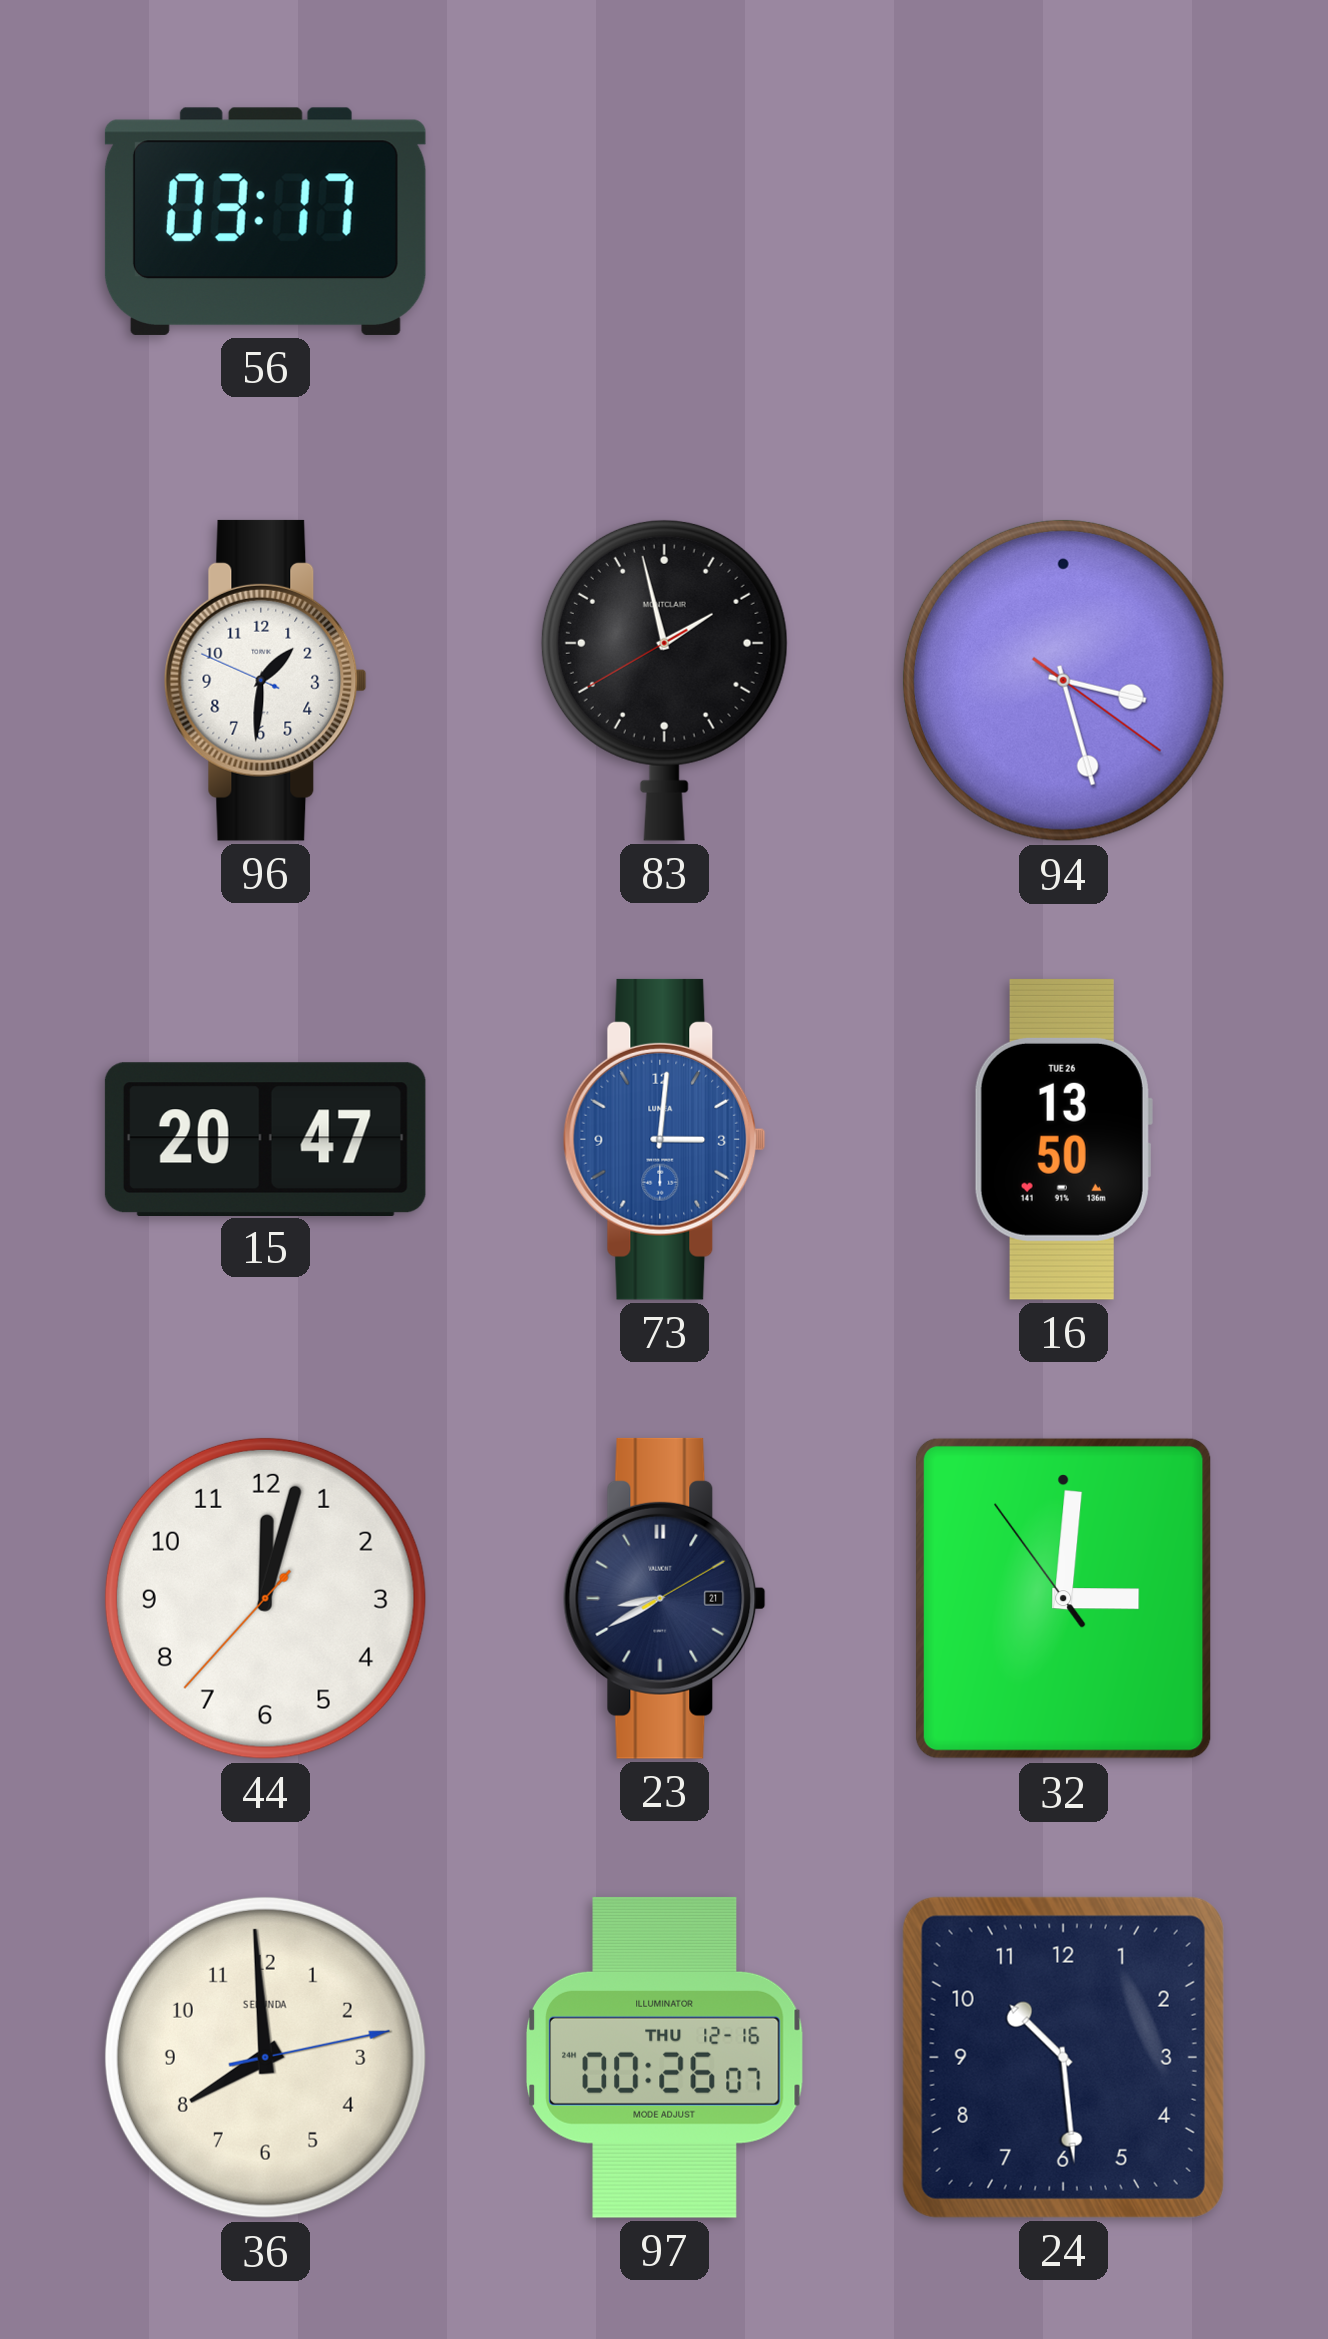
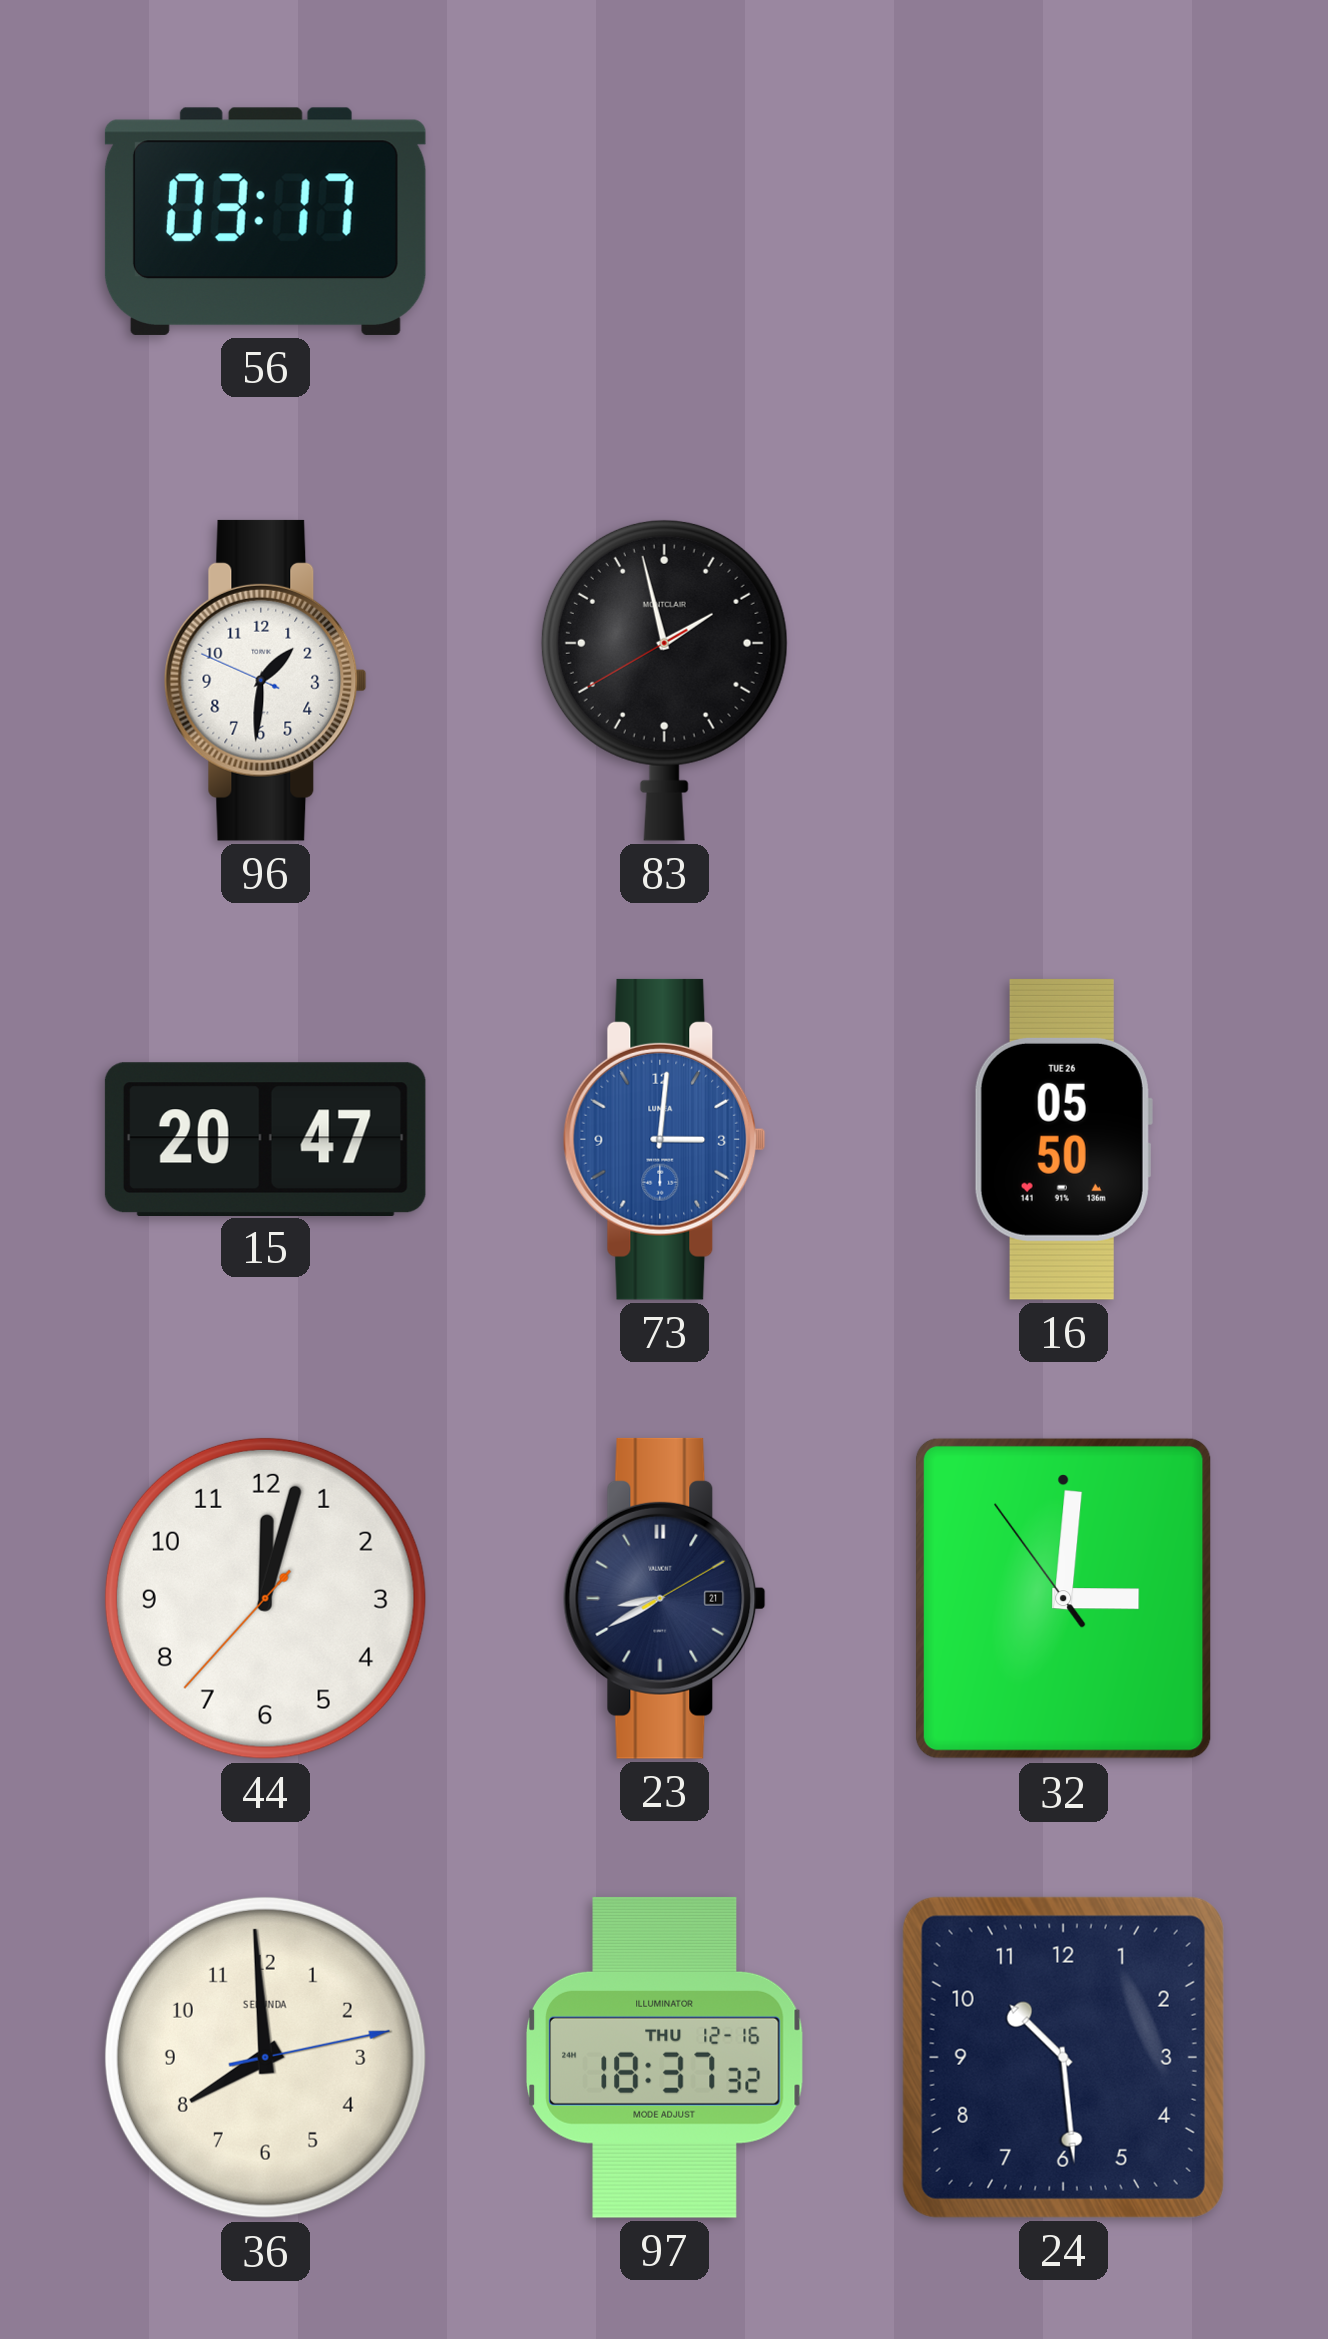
94: 3:27 -> none
16: 13:50 -> 05:50
97: 00:26 -> 18:37
